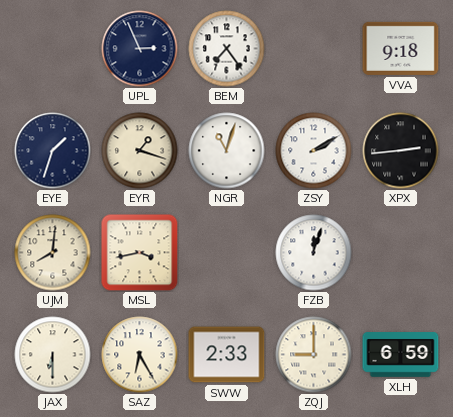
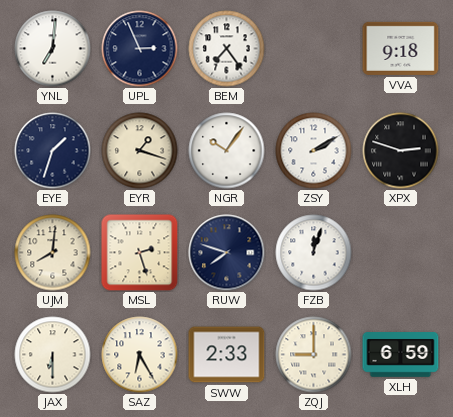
YNL: none -> 7:01
NGR: 11:03 -> 10:06
XPX: 2:44 -> 2:48
MSL: 3:43 -> 2:27
RUW: none -> 7:48
